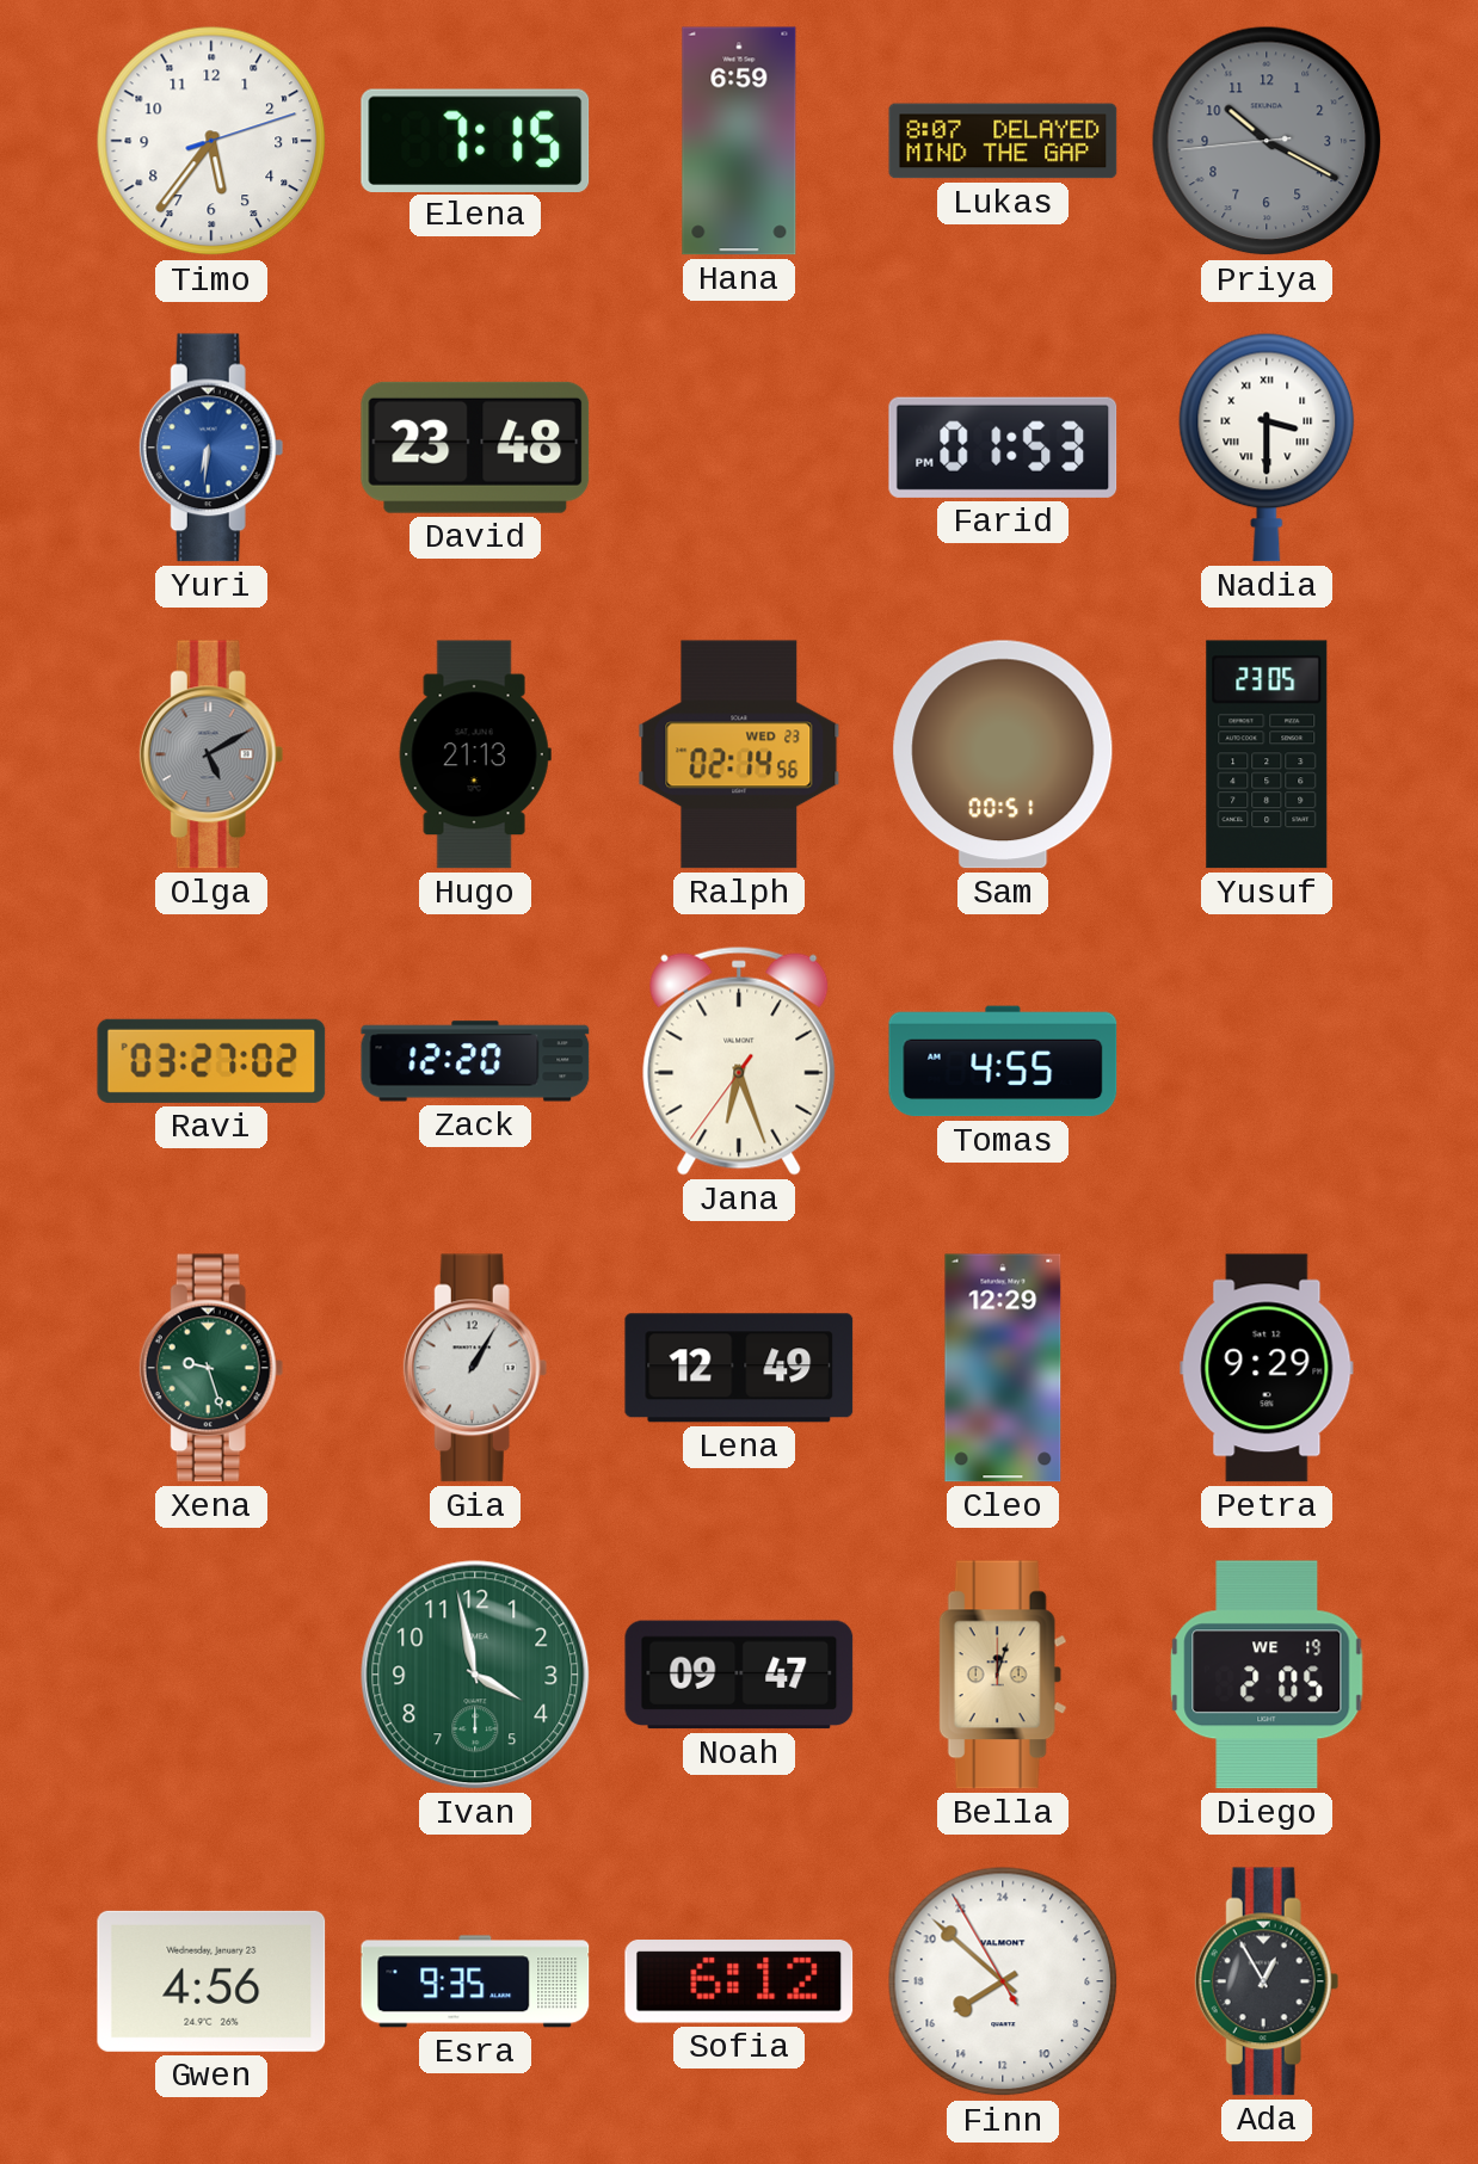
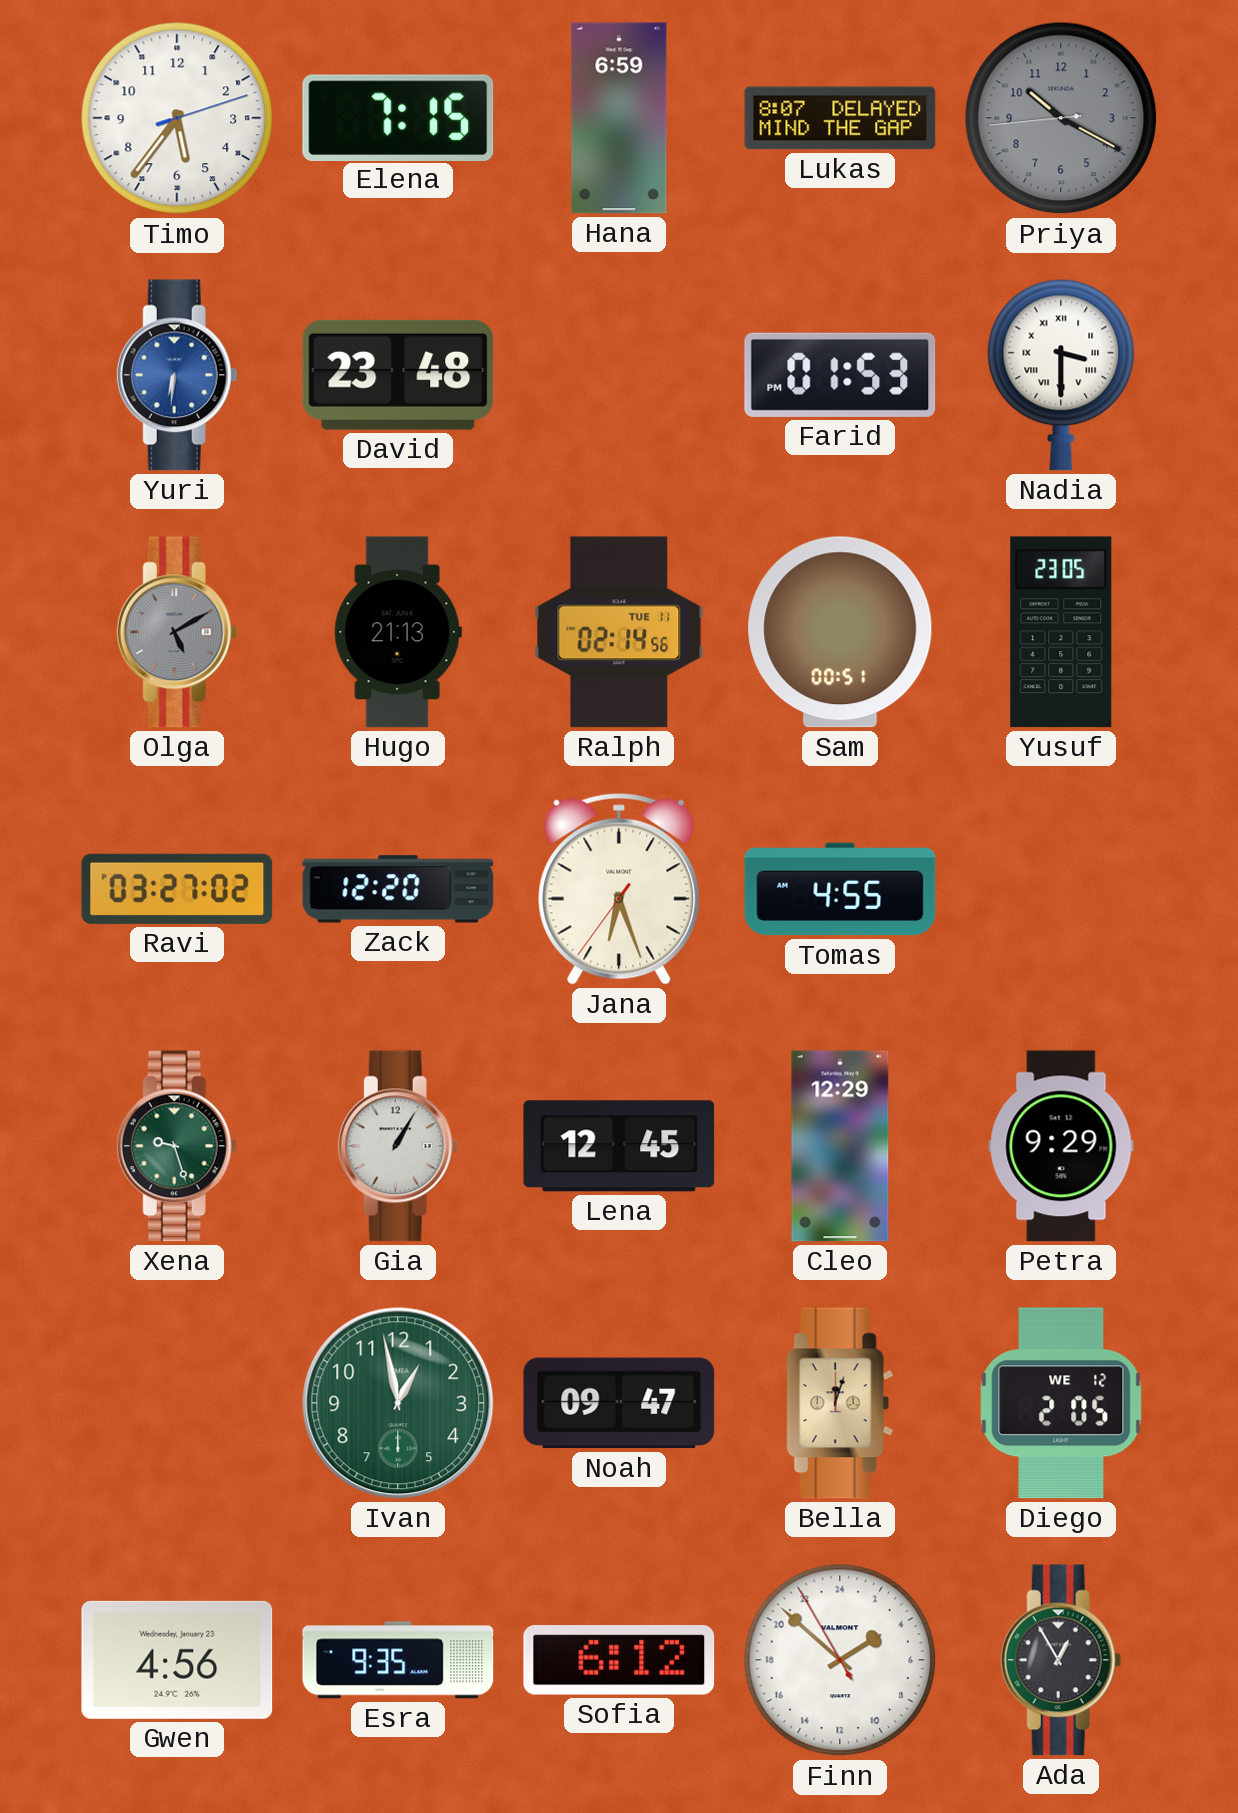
Ralph date: WED 23 -> TUE 11
Lena: 12:49 -> 12:45
Ivan: 3:58 -> 12:58
Diego date: WE 19 -> WE 12
Finn: 15:51 -> 3:51
